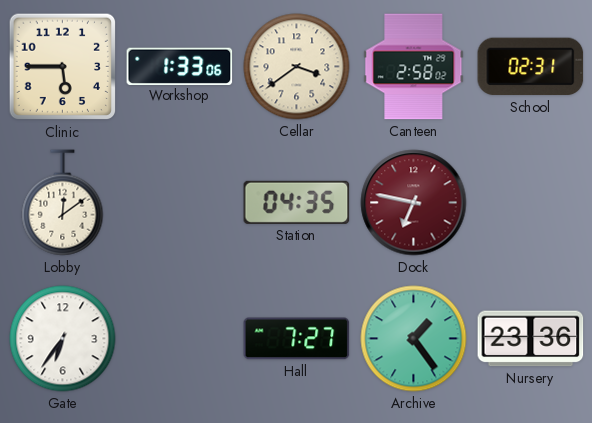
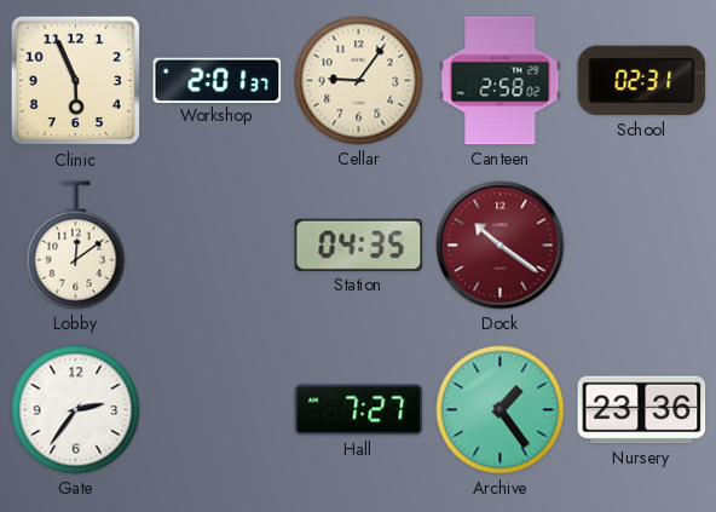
Clinic: 5:45 -> 5:56
Workshop: 1:33 -> 2:01
Cellar: 3:39 -> 9:06
Dock: 6:47 -> 10:21
Gate: 6:36 -> 2:36
